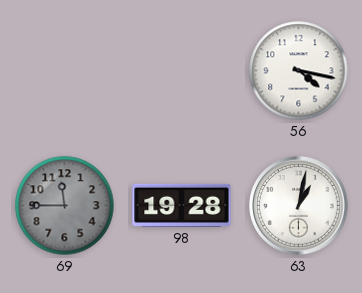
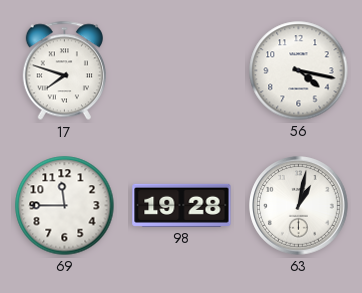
17: none -> 7:48
69 dial: grey -> white
